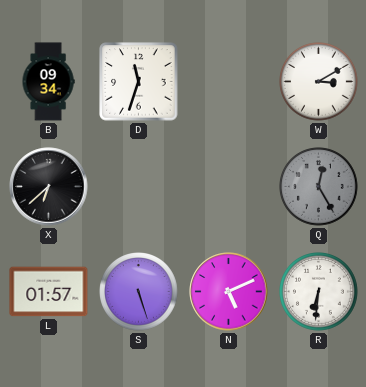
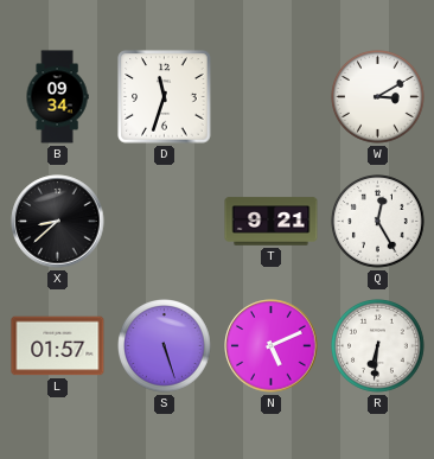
X: 6:38 -> 8:38
T: none -> 9:21
Q dial: grey -> white
